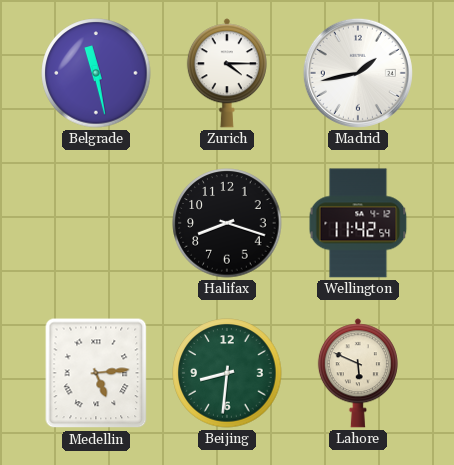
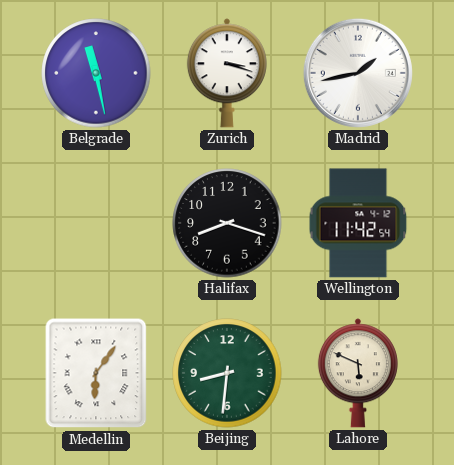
Zurich: 4:15 -> 3:18
Medellin: 5:14 -> 6:06
